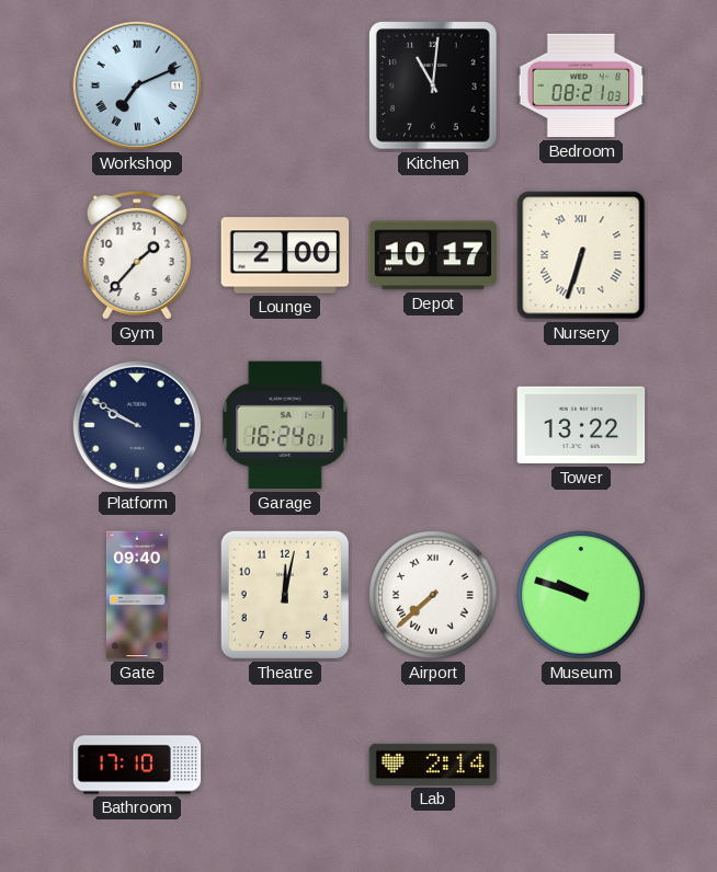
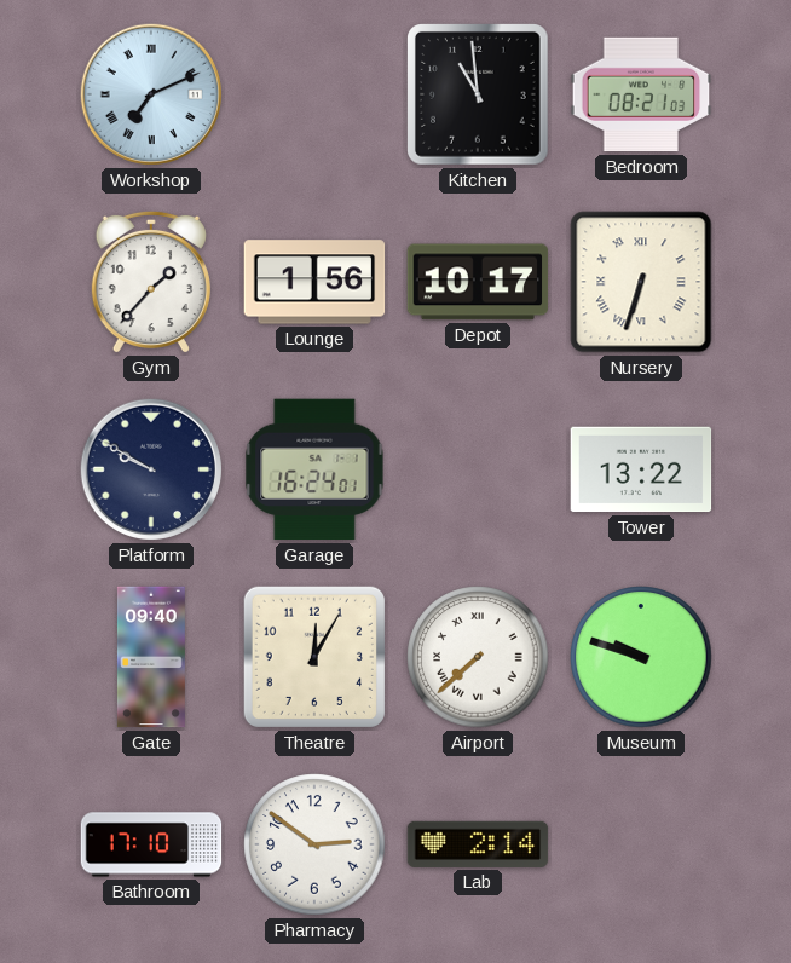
Kitchen: 11:01 -> 10:59
Lounge: 2:00 -> 1:56
Theatre: 12:02 -> 12:05
Pharmacy: none -> 2:51
